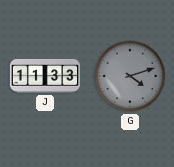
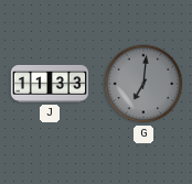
G: 4:12 -> 7:01
